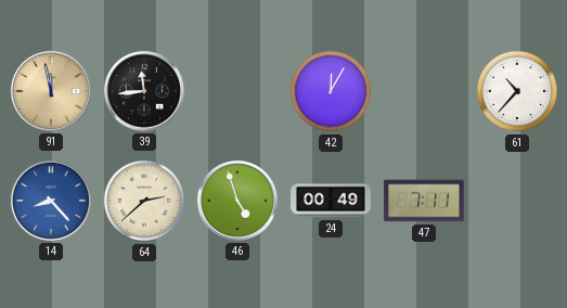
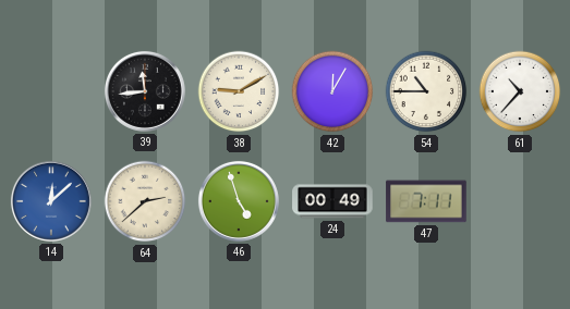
91: 11:58 -> none
38: none -> 9:10
54: none -> 10:45
14: 8:23 -> 12:08
